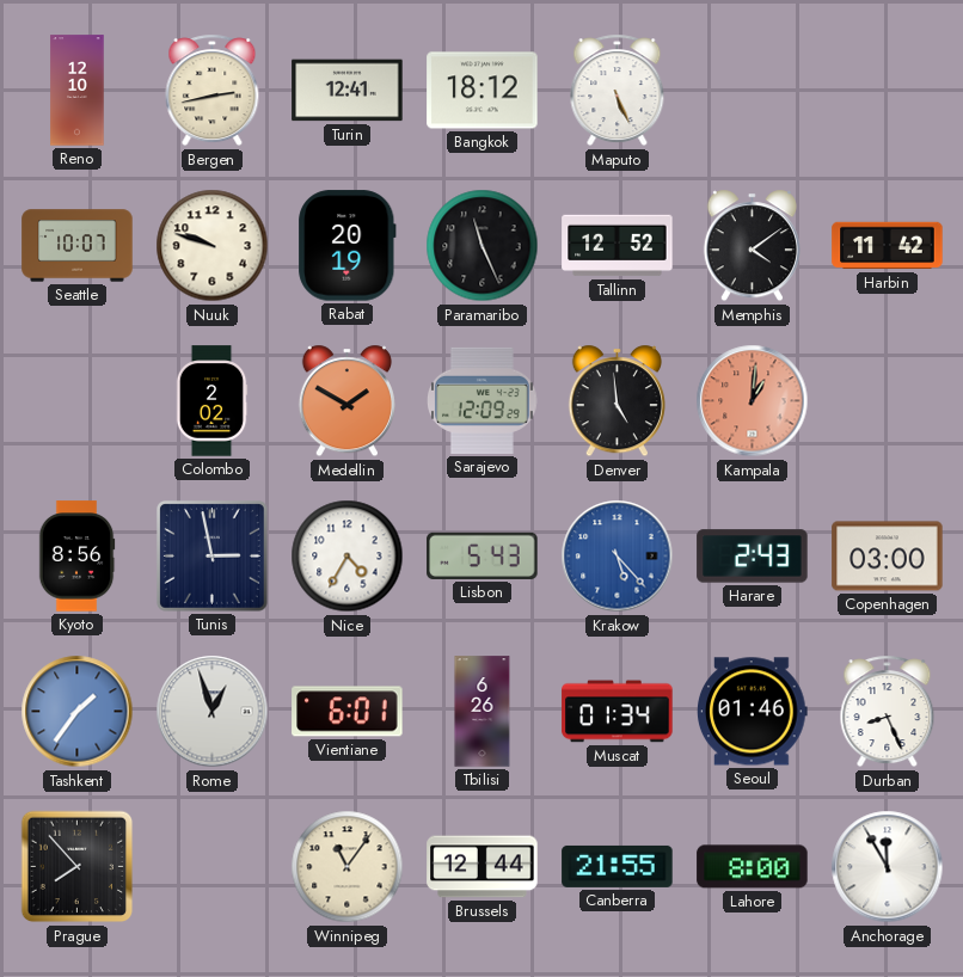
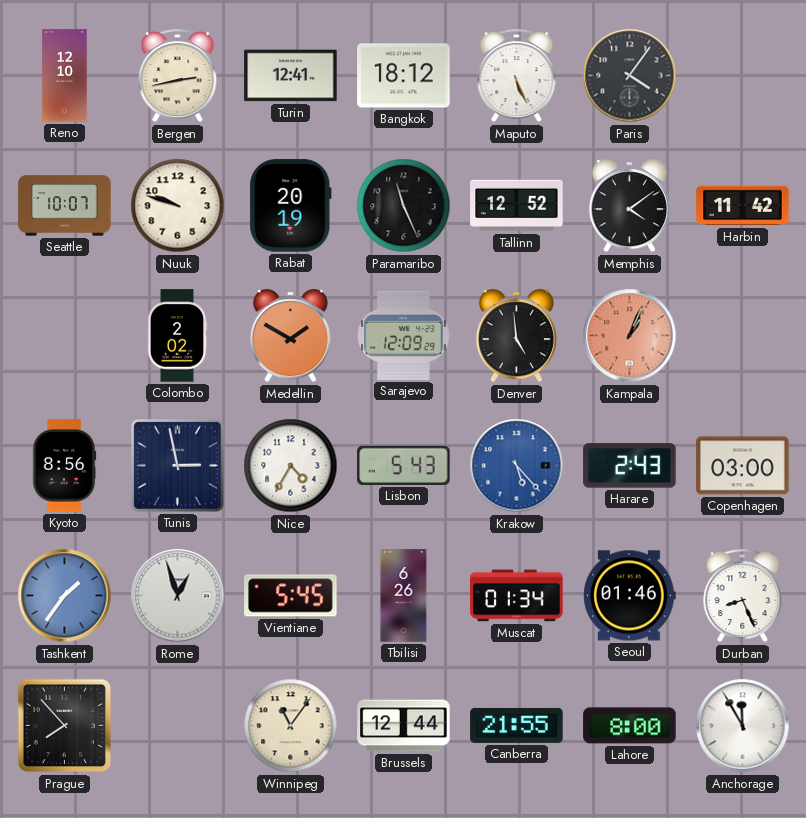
Paris: none -> 4:06
Kampala: 1:01 -> 1:04
Vientiane: 6:01 -> 5:45
